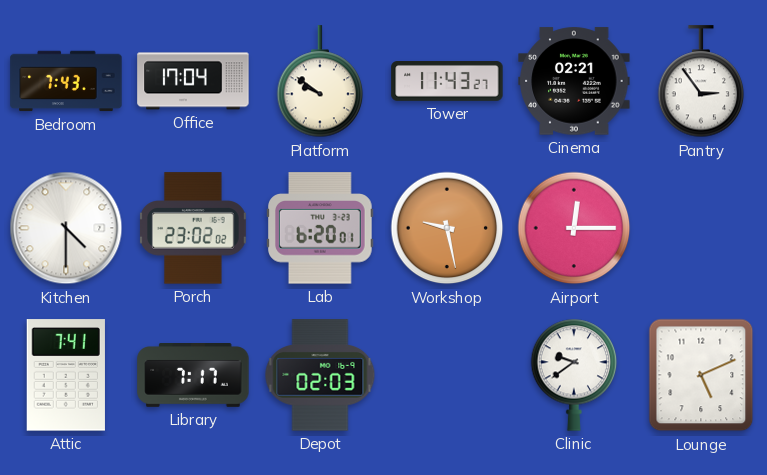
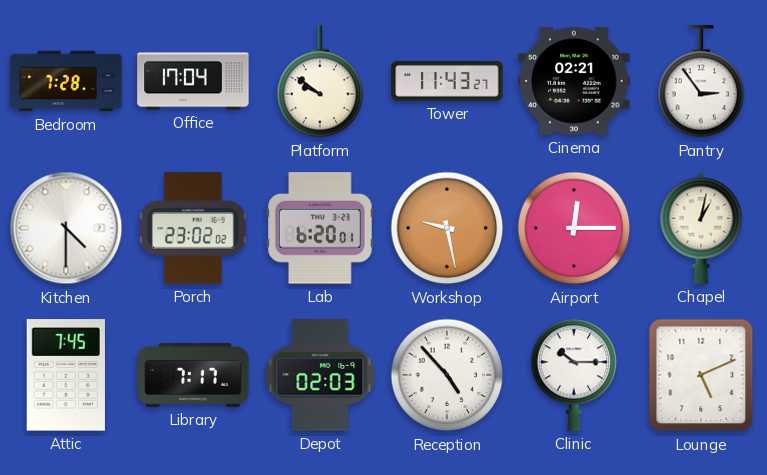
Bedroom: 7:43 -> 7:28
Chapel: none -> 1:02
Attic: 7:41 -> 7:45
Reception: none -> 4:53
Clinic: 9:39 -> 10:15
